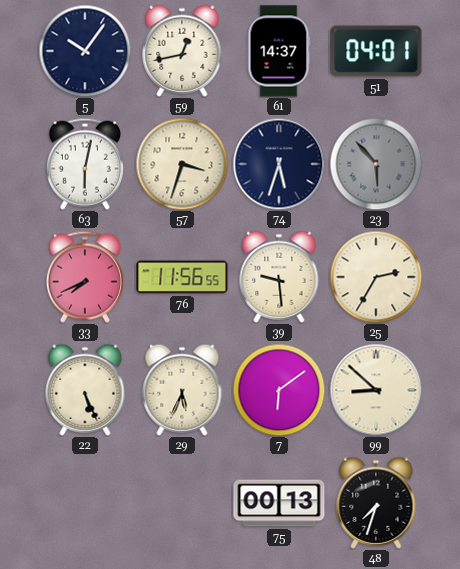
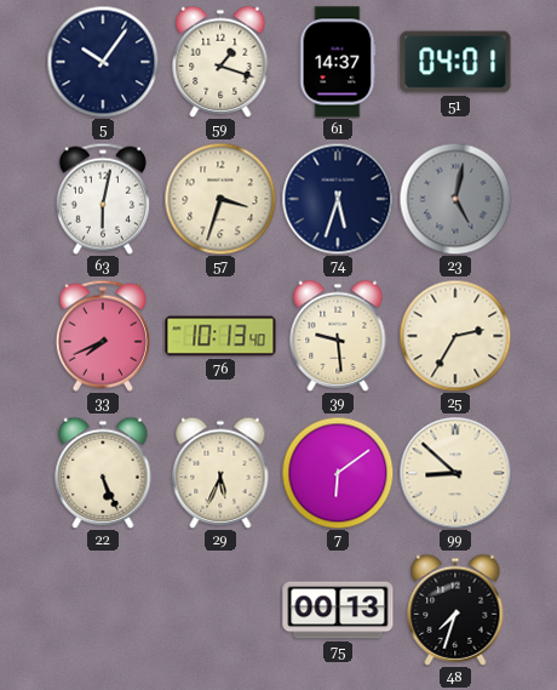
59: 12:43 -> 1:18
23: 5:53 -> 5:02
76: 11:56 -> 10:13
